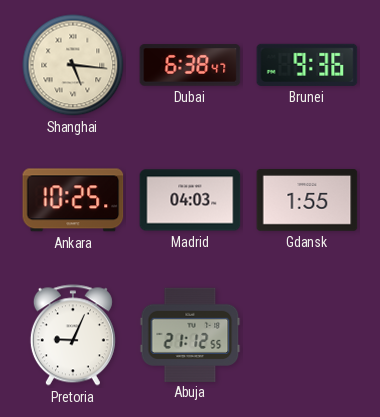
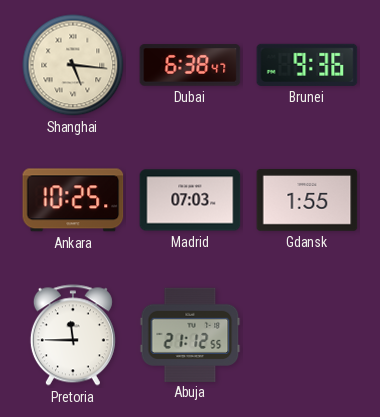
Madrid: 04:03 -> 07:03
Pretoria: 9:04 -> 11:45
